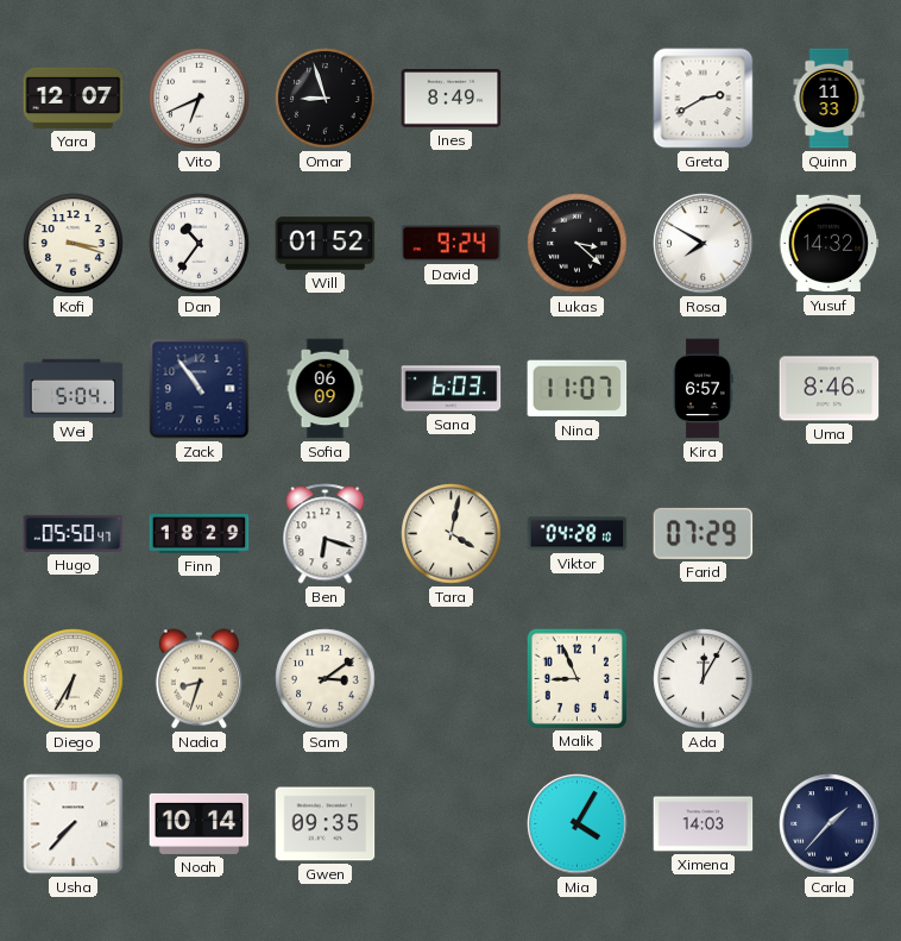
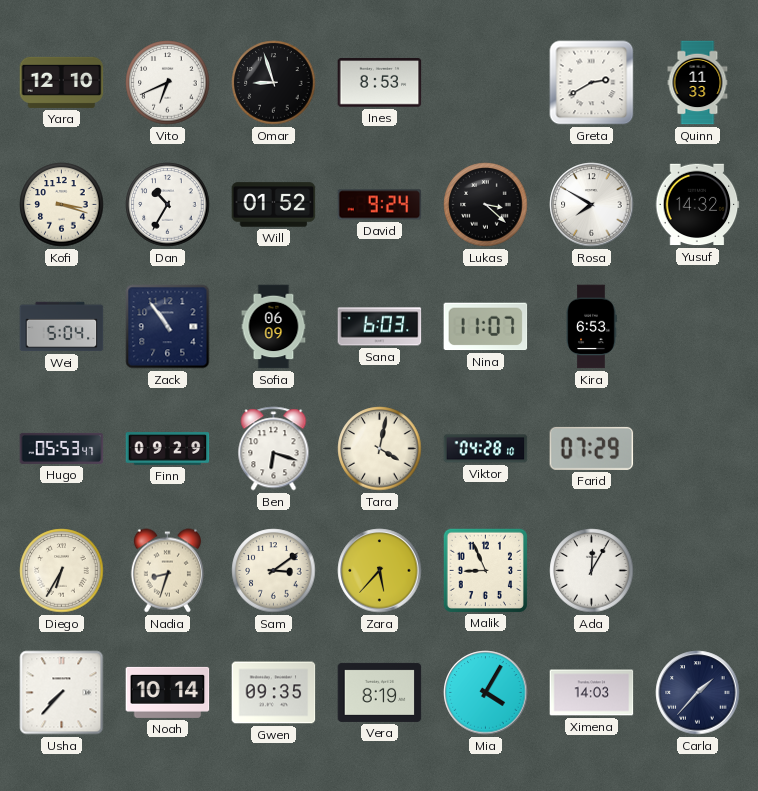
Yara: 12:07 -> 12:10
Ines: 8:49 -> 8:53
Dan: 10:36 -> 10:35
Kira: 6:57 -> 6:53
Uma: 8:46 -> none
Hugo: 05:50 -> 05:53
Finn: 18:29 -> 09:29
Zara: none -> 5:37
Vera: none -> 8:19
